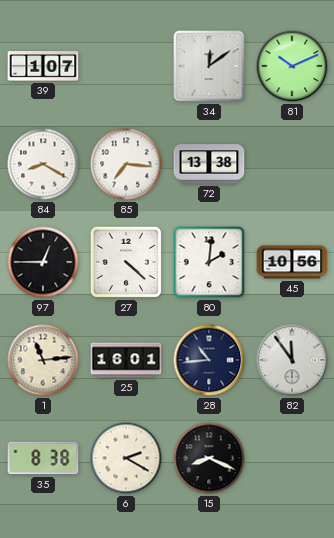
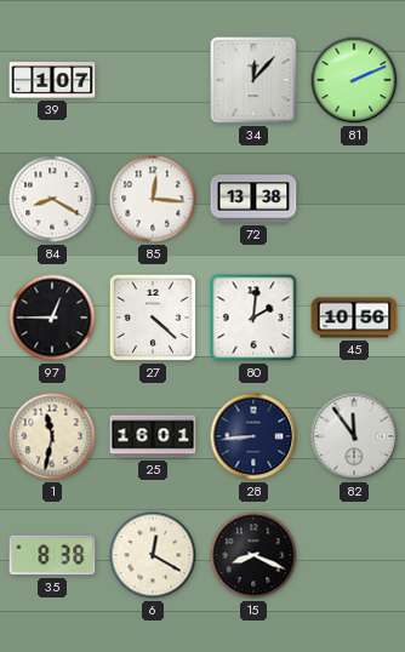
34: 12:09 -> 12:07
81: 10:11 -> 2:11
85: 7:16 -> 12:16
1: 11:14 -> 11:32
28: 10:44 -> 8:44
6: 2:20 -> 12:20
